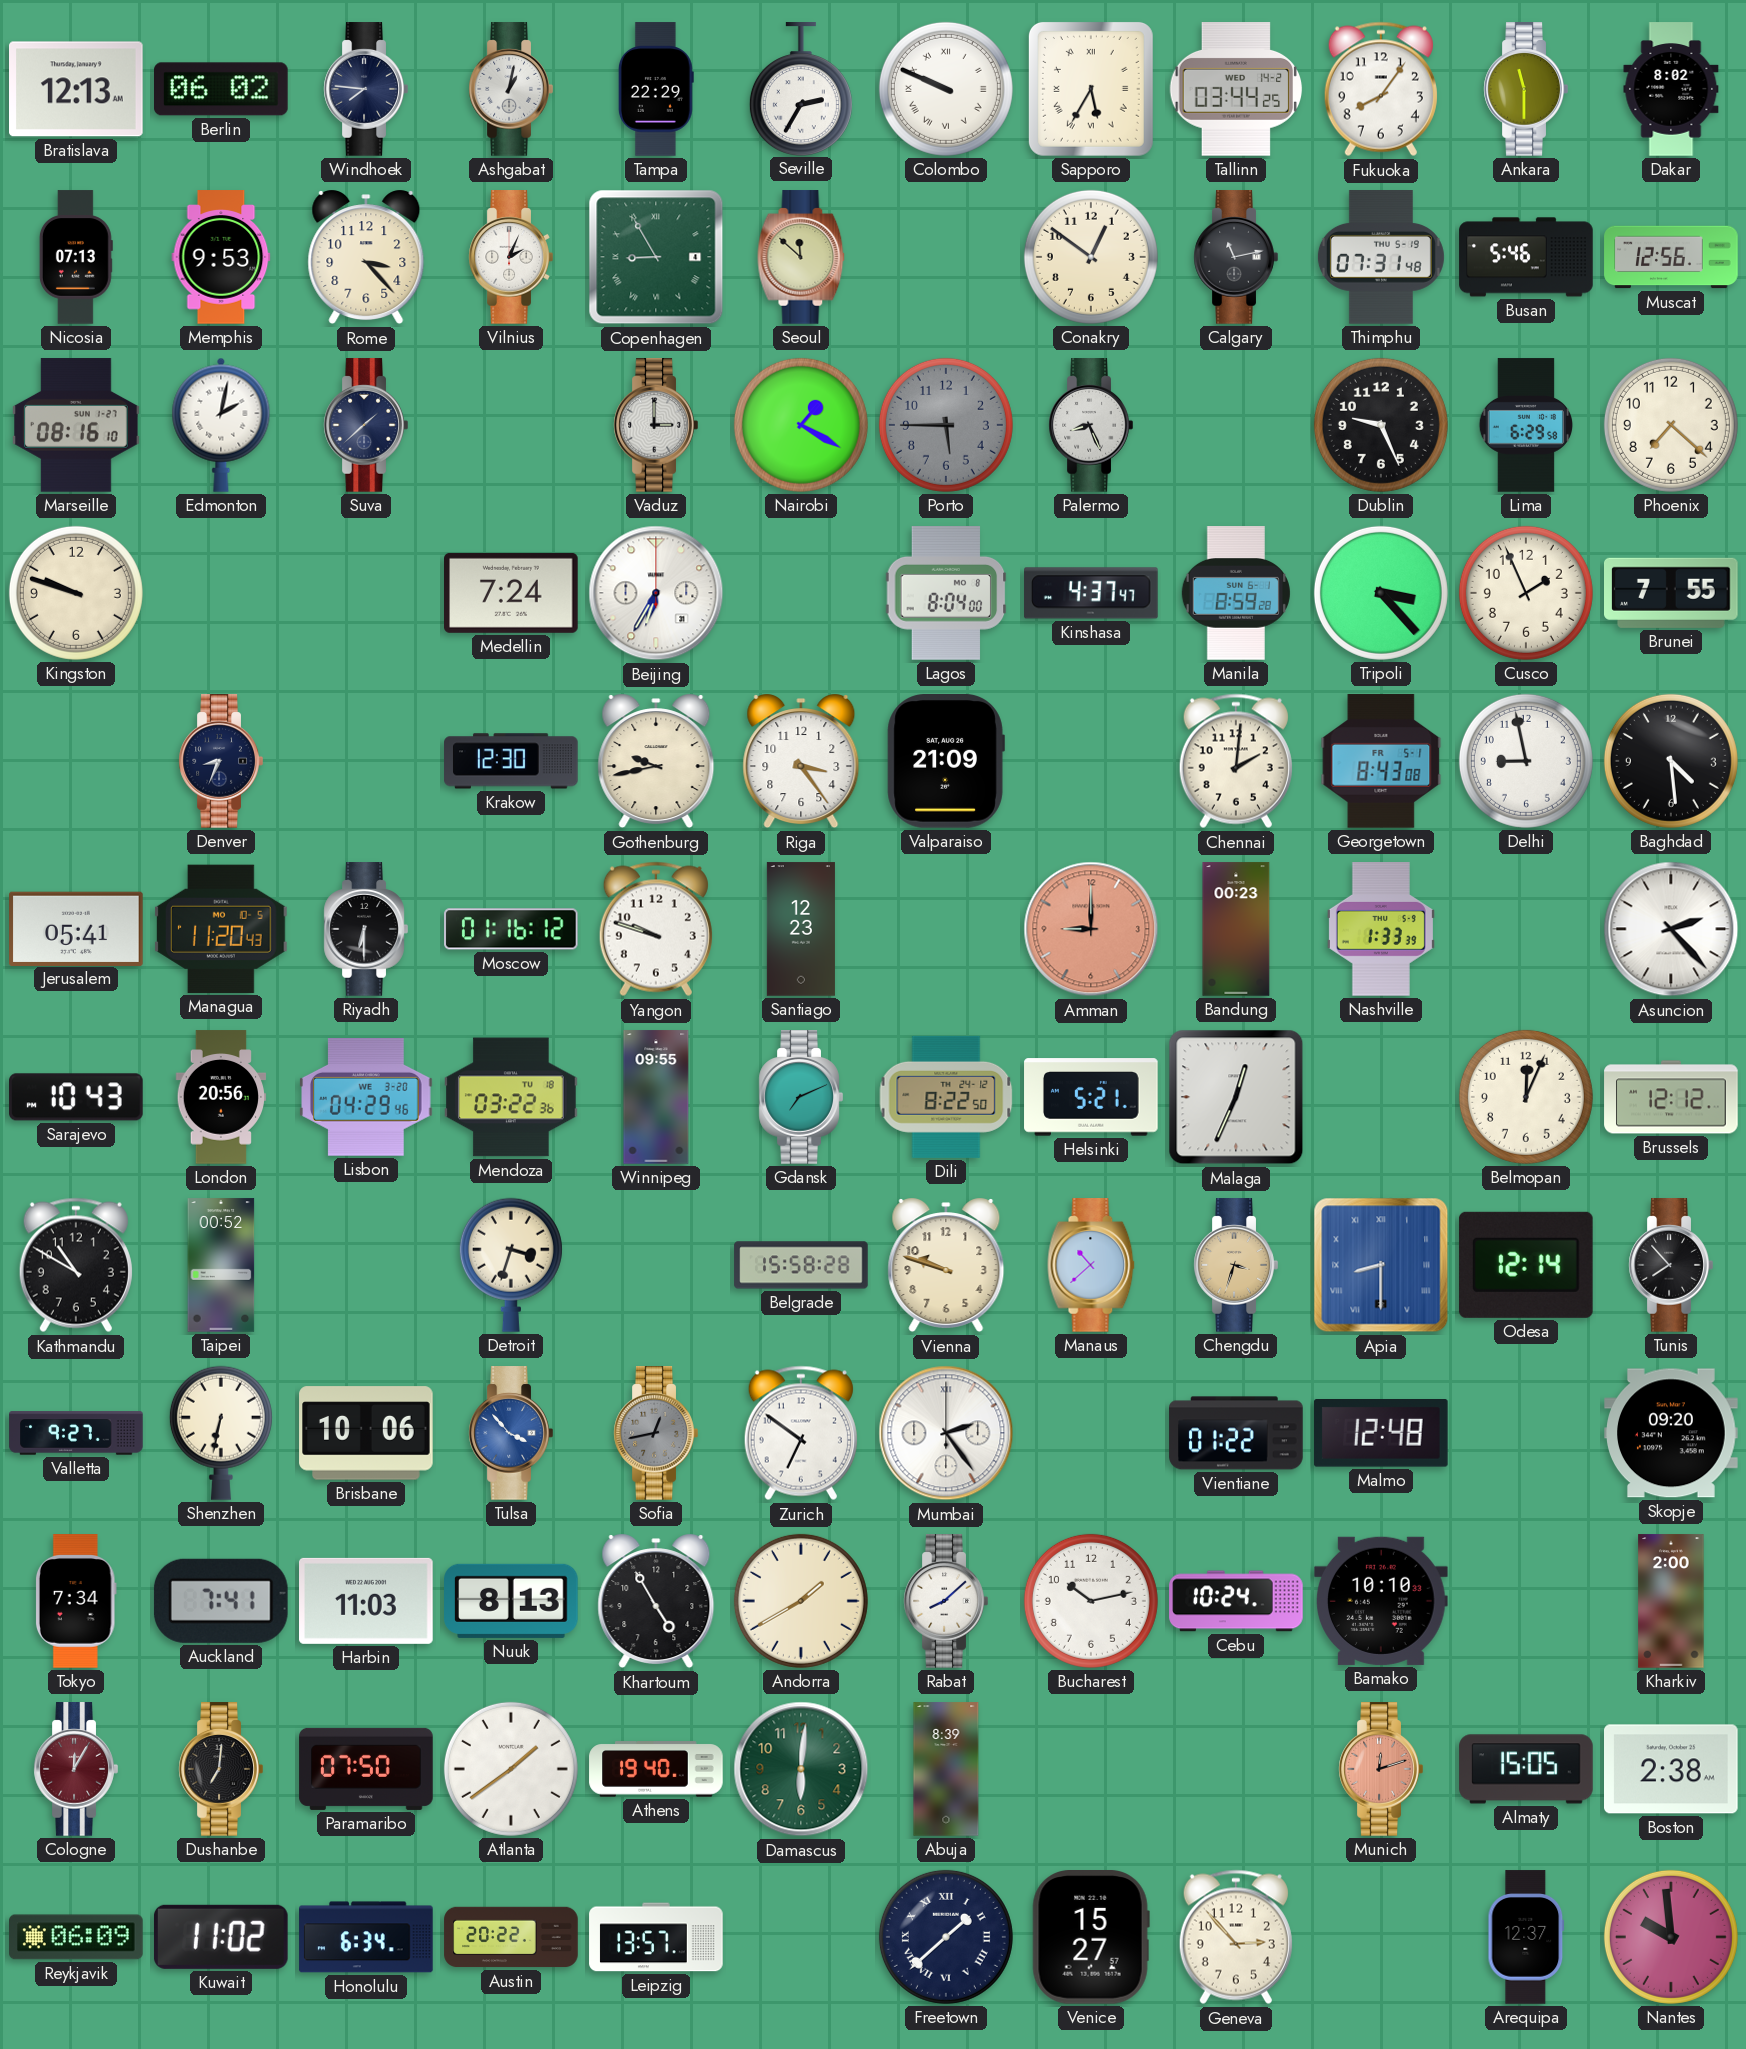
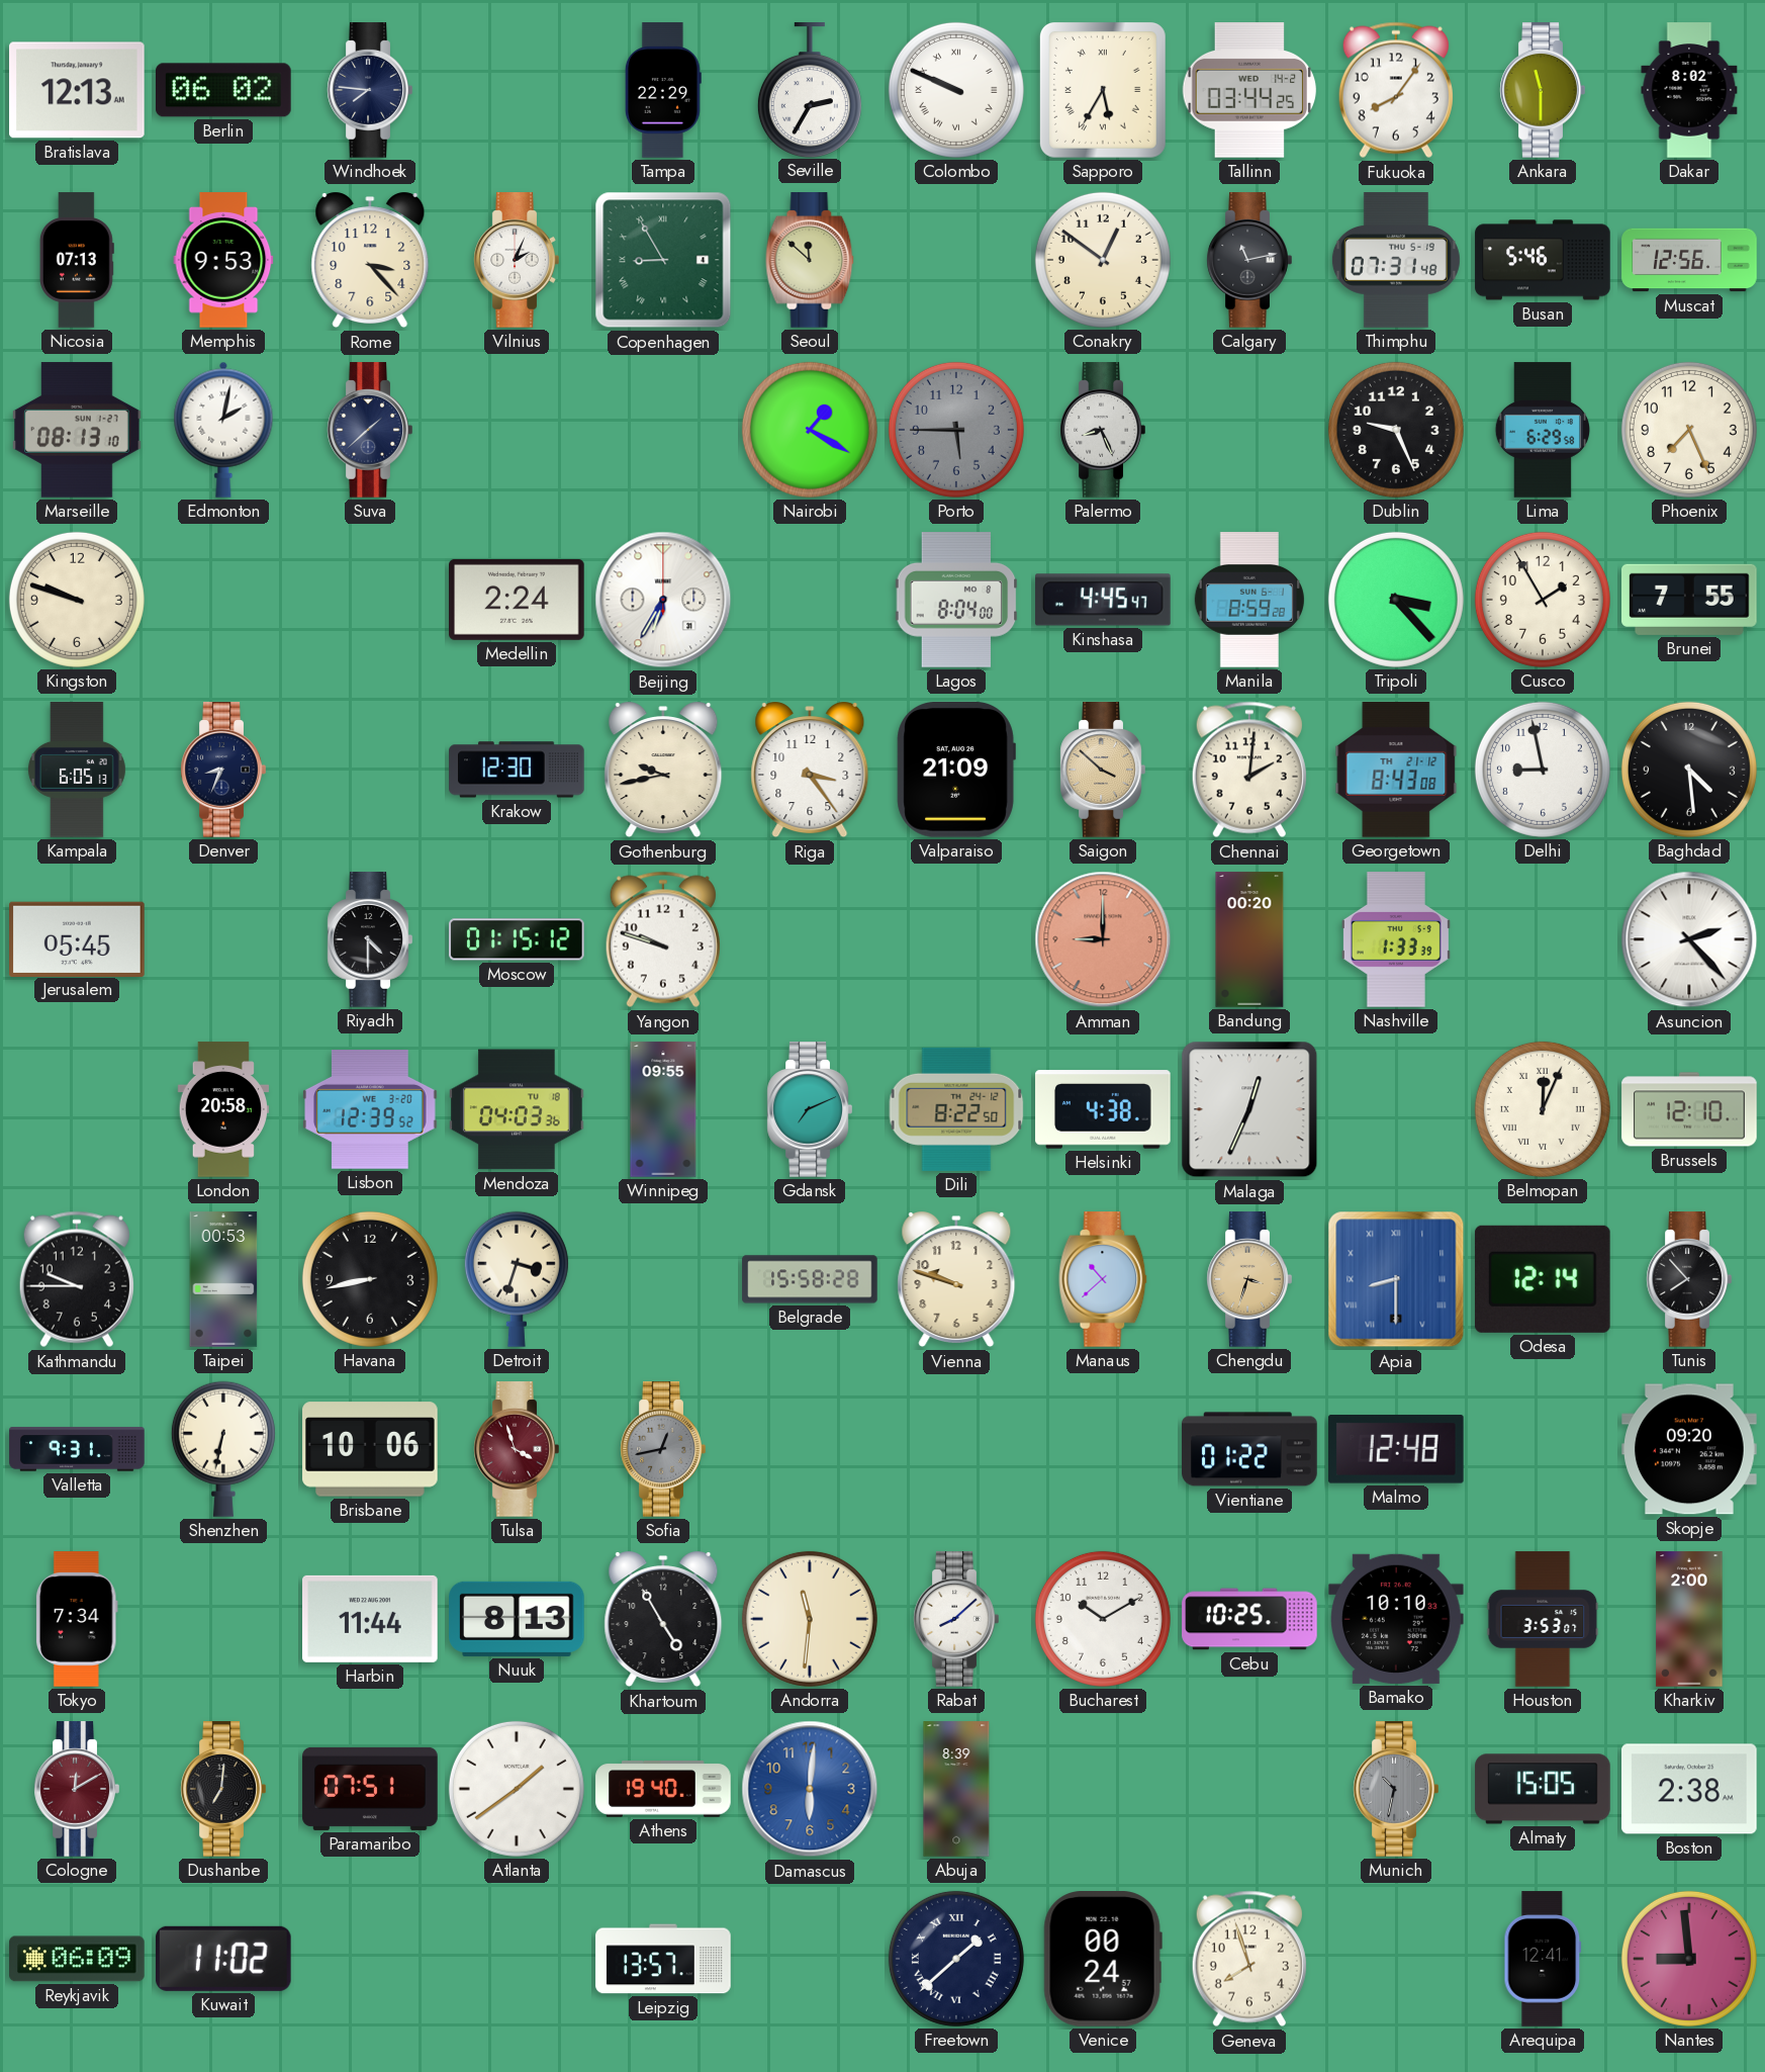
Ashgabat: 1:02 -> none
Marseille: 08:16 -> 08:13
Vaduz: 3:00 -> none
Phoenix: 7:22 -> 7:26
Medellin: 7:24 -> 2:24
Kinshasa: 4:37 -> 4:45
Cusco: 1:56 -> 1:55
Kampala: none -> 6:05
Saigon: none -> 3:52
Georgetown date: FR 5-1 -> TH 21-12
Jerusalem: 05:41 -> 05:45
Managua: 11:20 -> none
Riyadh: 6:30 -> 4:30
Moscow: 01:16 -> 01:15
Santiago: 12:23 -> none
Bandung: 00:23 -> 00:20
Sarajevo: 10:43 -> none
London: 20:56 -> 20:58
Lisbon: 04:29 -> 12:39
Mendoza: 03:22 -> 04:03
Helsinki: 5:21 -> 4:38
Belmopan numerals: Arabic -> Roman
Brussels: 12:12 -> 12:10
Kathmandu: 10:50 -> 9:45
Taipei: 00:52 -> 00:53
Havana: none -> 8:43
Valletta: 9:27 -> 9:31
Tulsa: 3:53 -> 3:57
Tulsa dial: blue -> burgundy
Zurich: 6:51 -> none
Mumbai: 2:24 -> none
Auckland: 7:41 -> none
Harbin: 11:03 -> 11:44
Andorra: 1:40 -> 11:31
Bucharest: 10:13 -> 10:10
Cebu: 10:24 -> 10:25
Houston: none -> 3:53
Cologne: 12:05 -> 12:10
Paramaribo: 07:50 -> 07:51
Damascus dial: green -> blue
Munich: 12:12 -> 10:32
Munich dial: salmon -> grey
Honolulu: 6:34 -> none
Austin: 20:22 -> none
Venice: 15:27 -> 00:24
Geneva: 2:53 -> 7:57
Arequipa: 12:37 -> 12:41
Nantes: 9:59 -> 8:59
